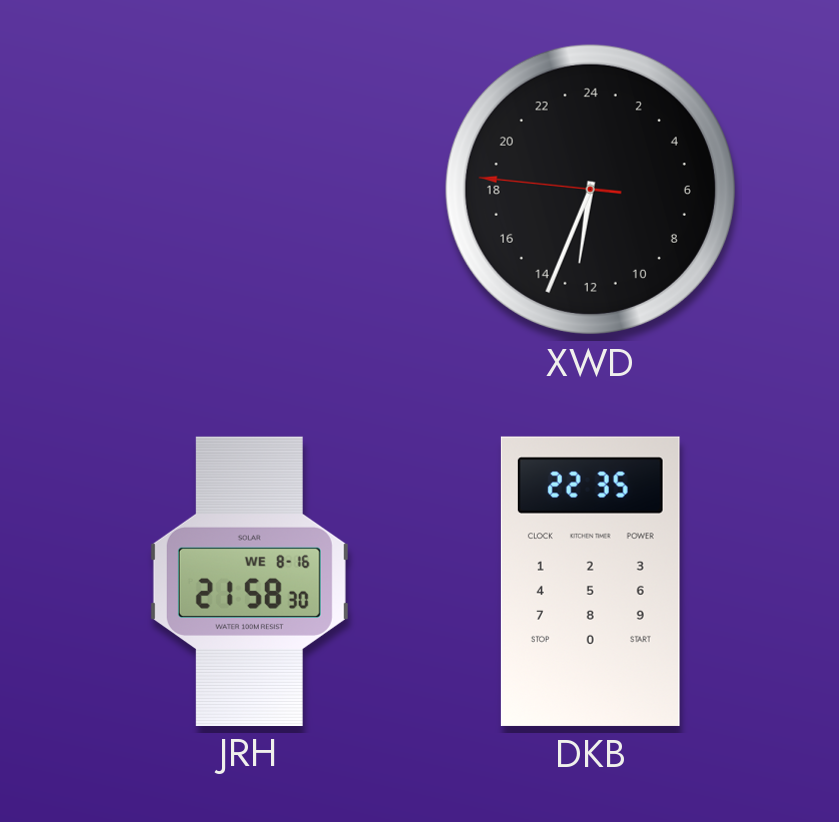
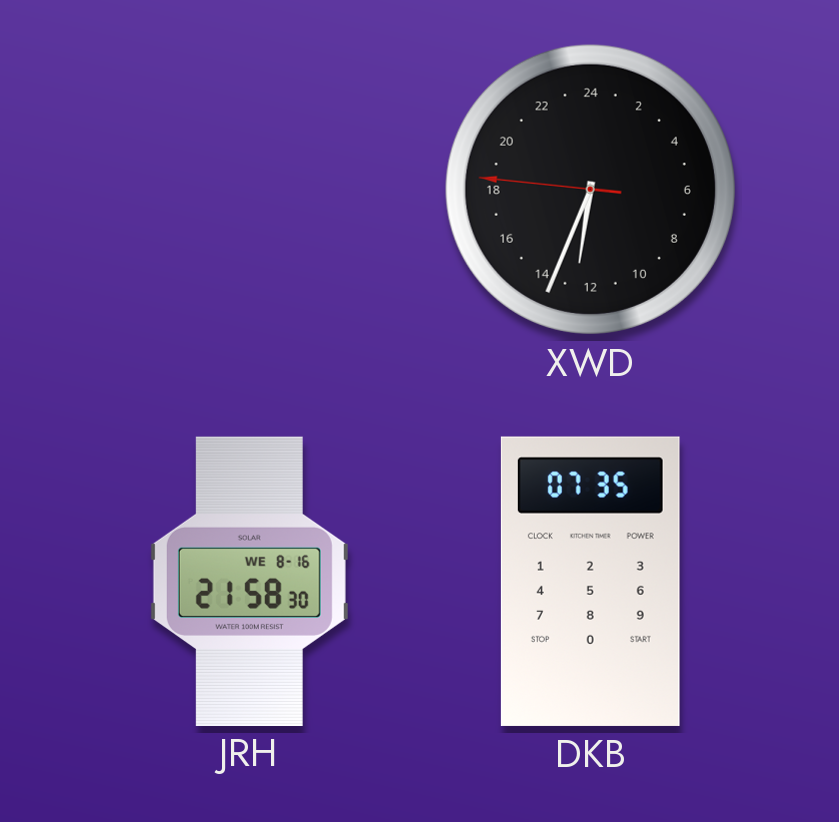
DKB: 22:35 -> 07:35
